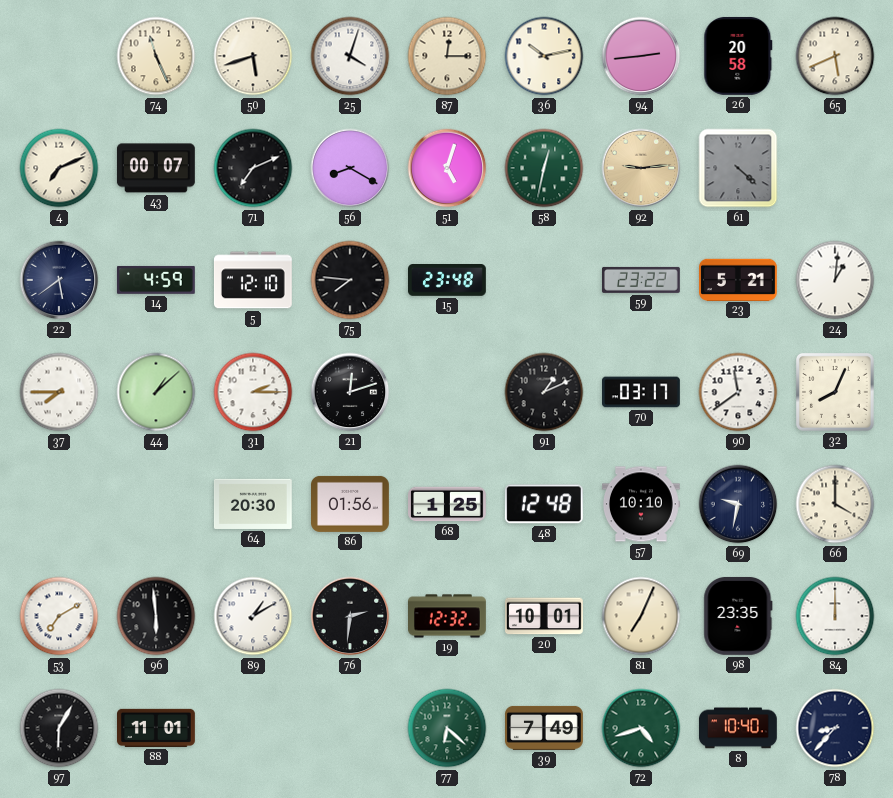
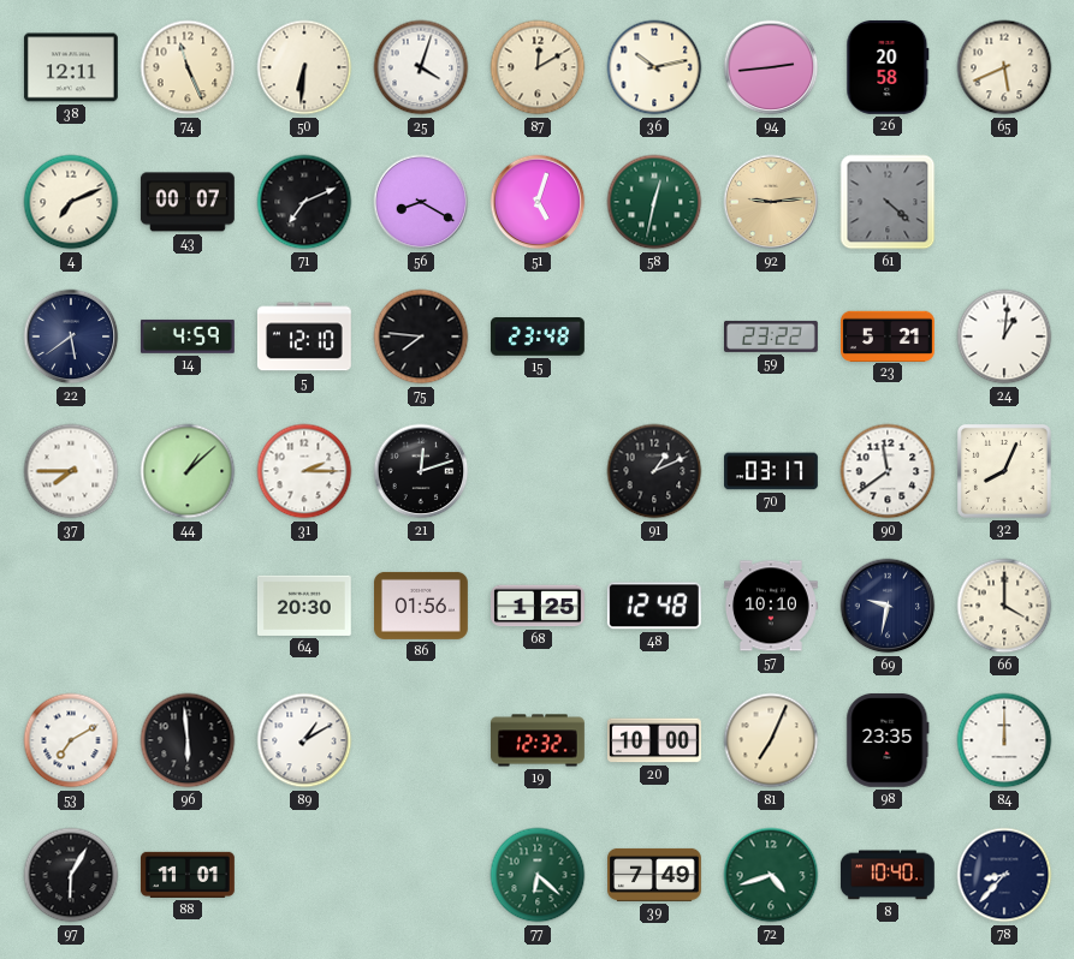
38: none -> 12:11
50: 5:42 -> 6:31
87: 12:15 -> 12:10
76: 2:31 -> none
20: 10:01 -> 10:00
